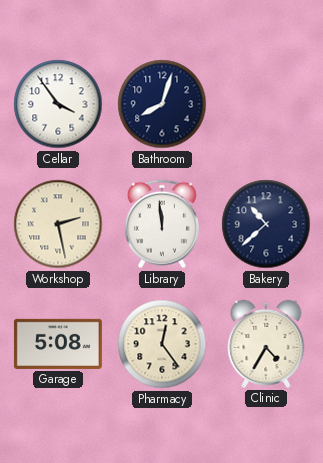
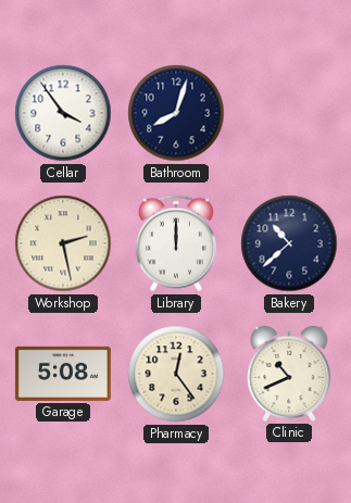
Library: 11:59 -> 12:00
Clinic: 4:35 -> 10:41
